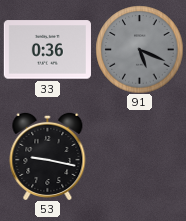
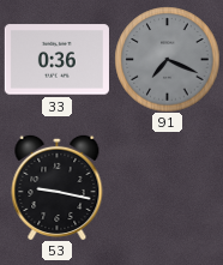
91: 5:19 -> 7:19
